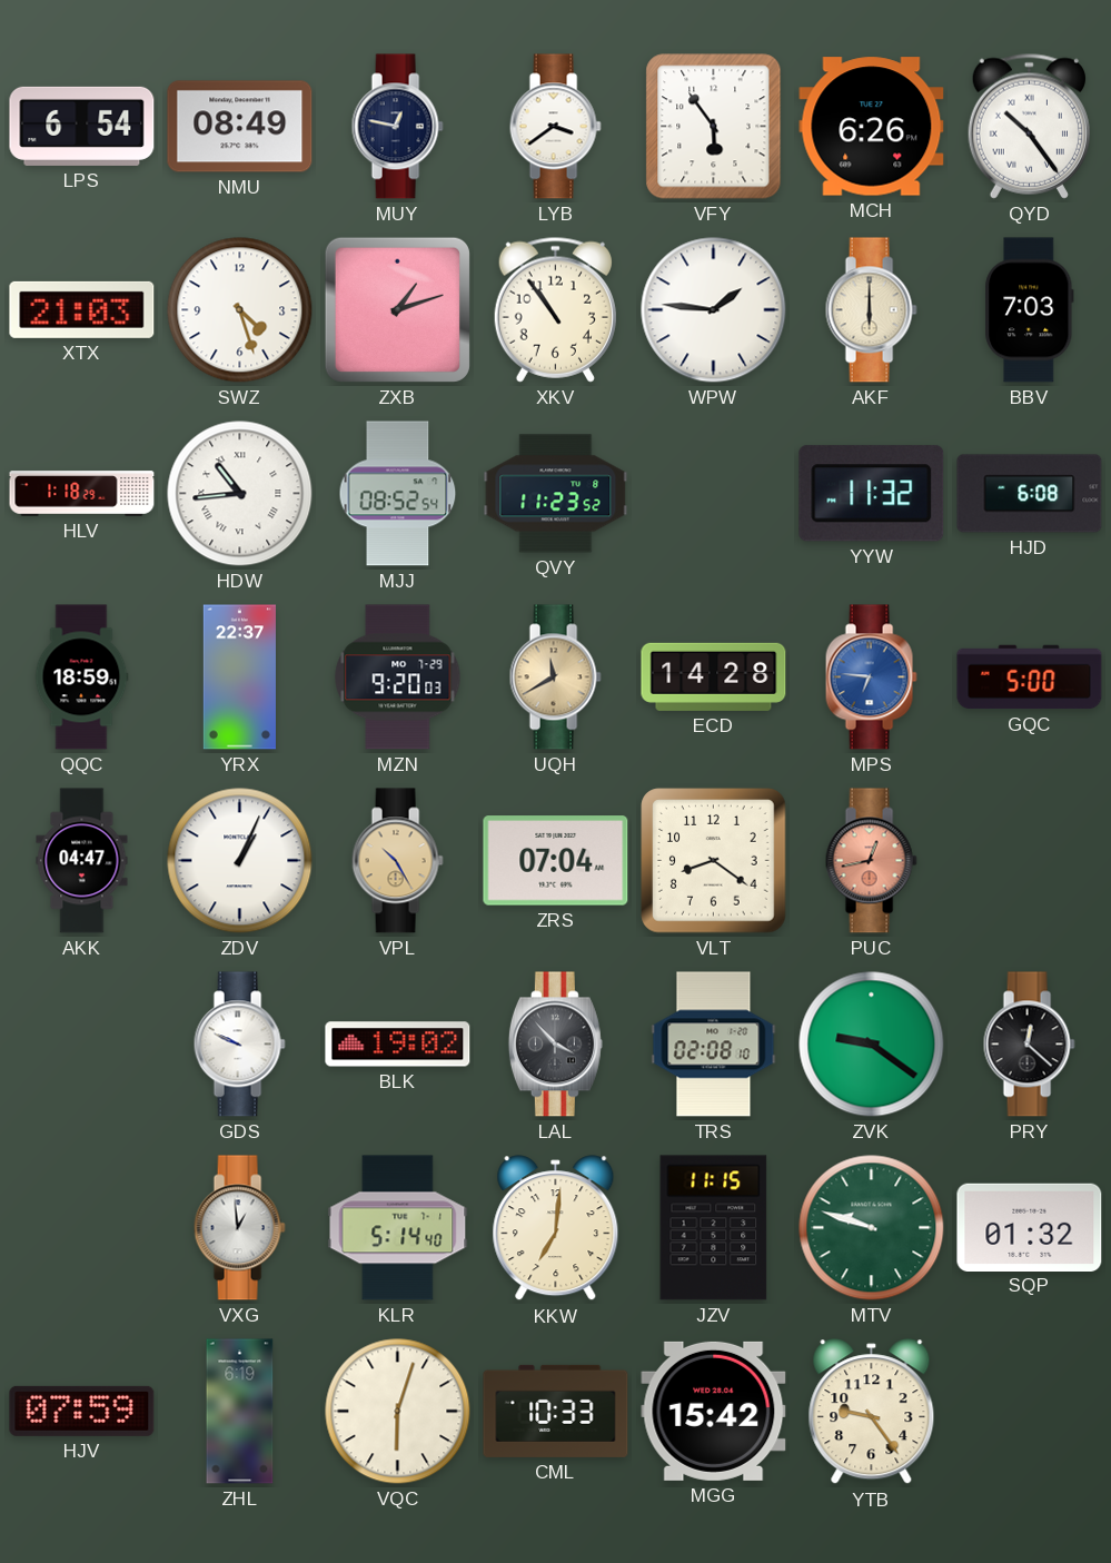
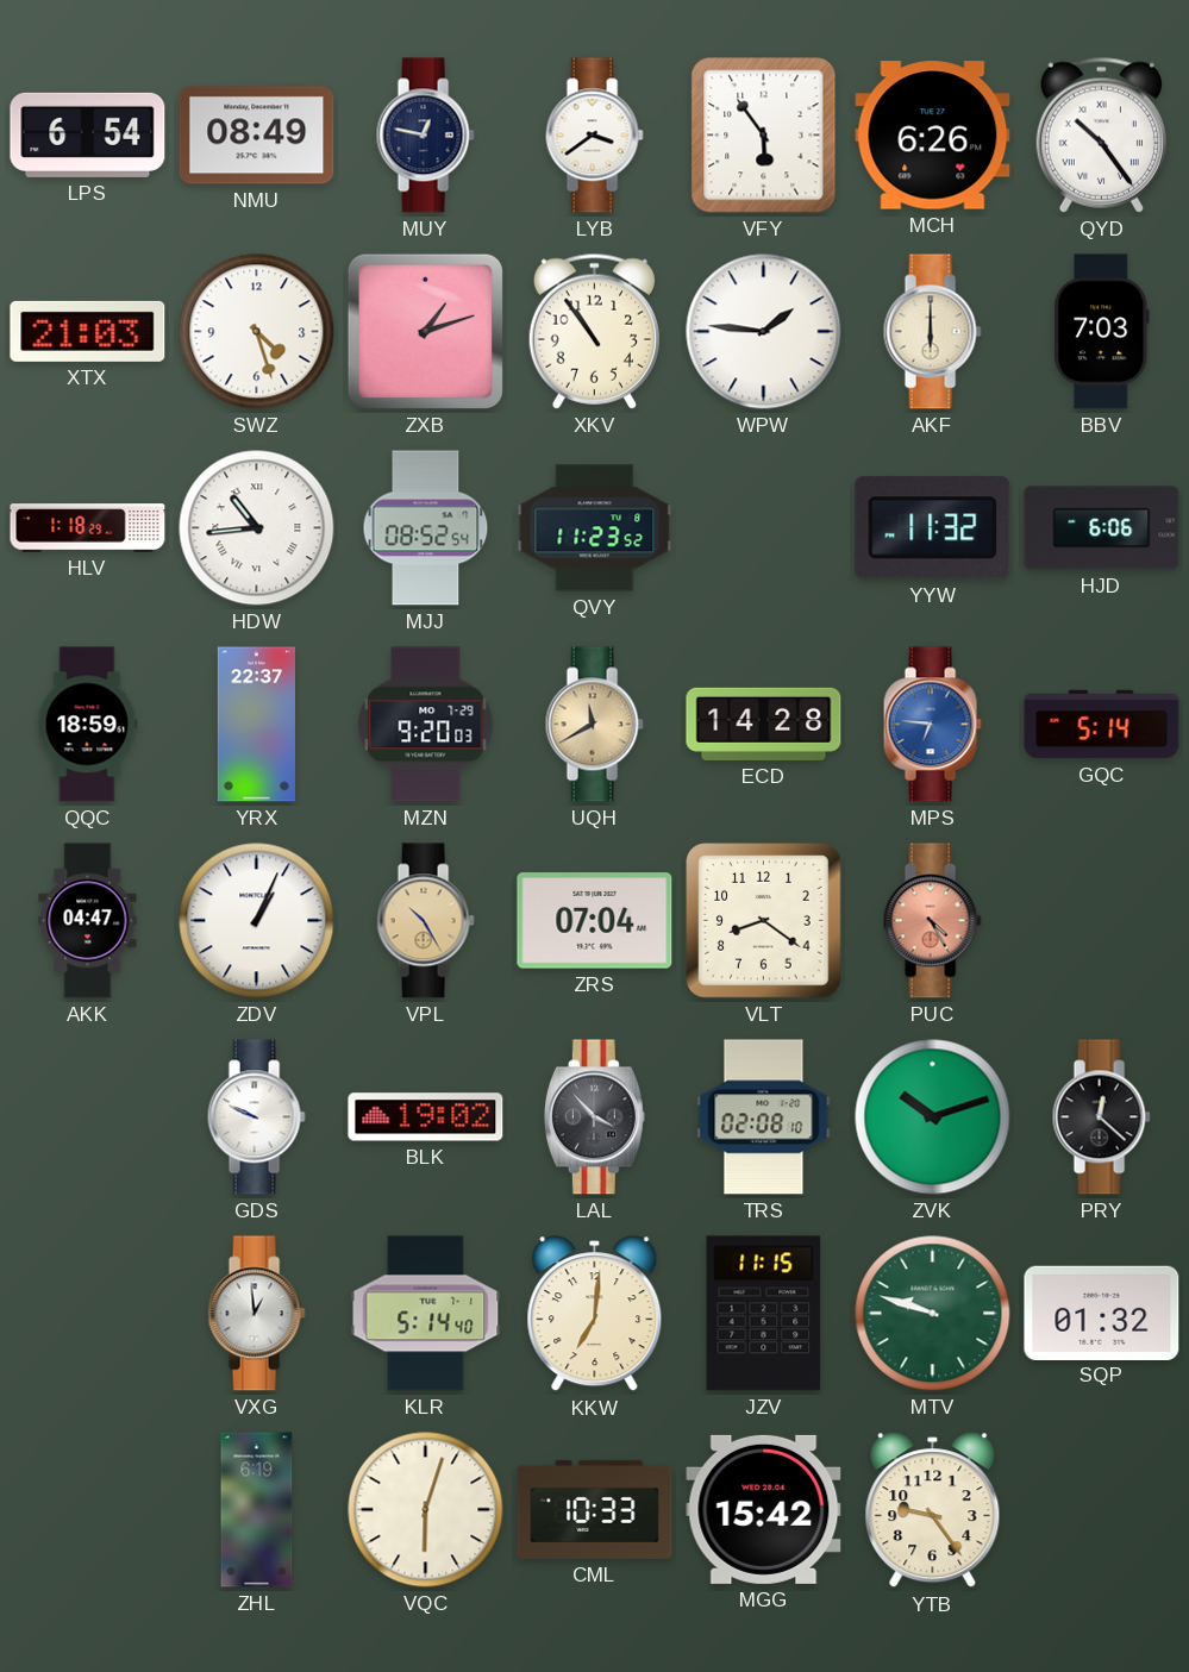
HJD: 6:08 -> 6:06
GQC: 5:00 -> 5:14
PUC: 12:43 -> 4:25
ZVK: 9:21 -> 10:12
HJV: 07:59 -> none
